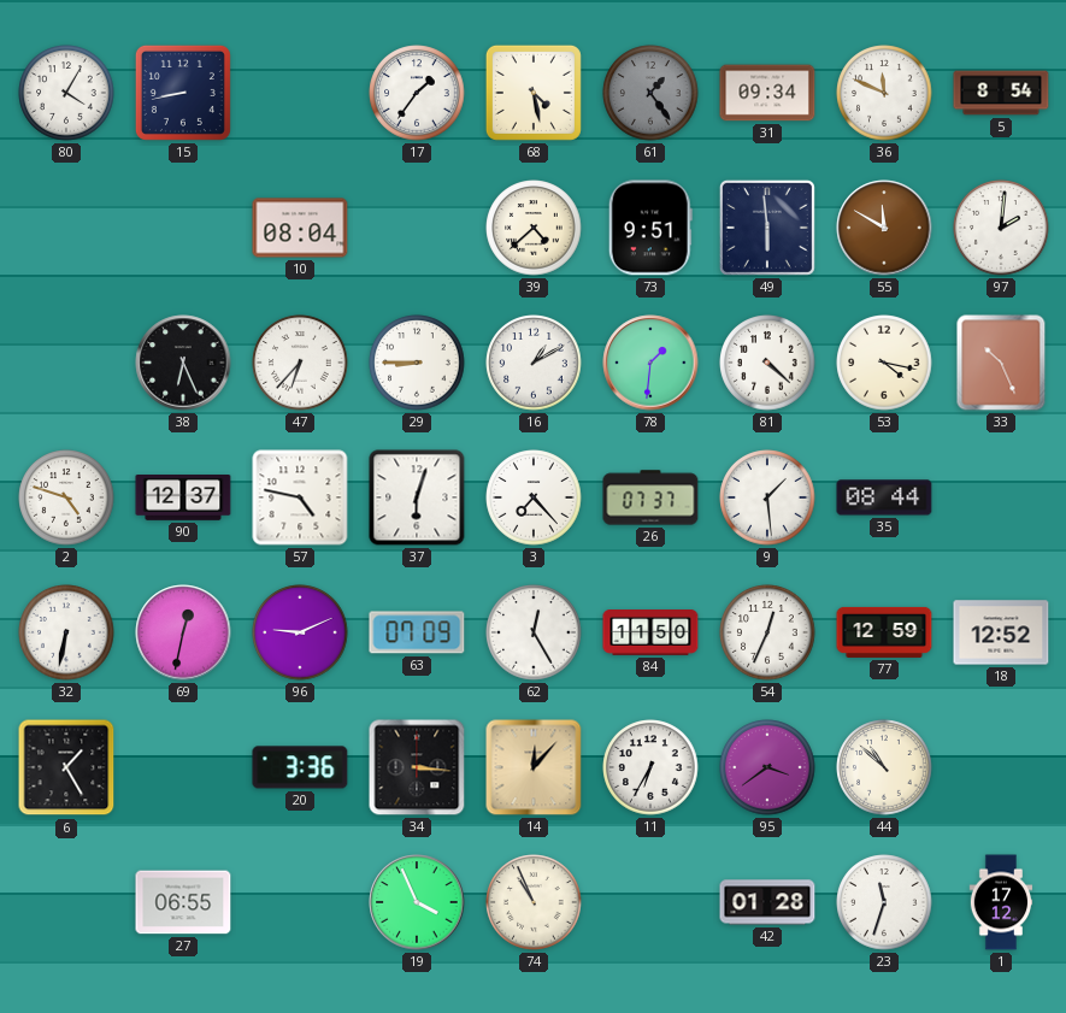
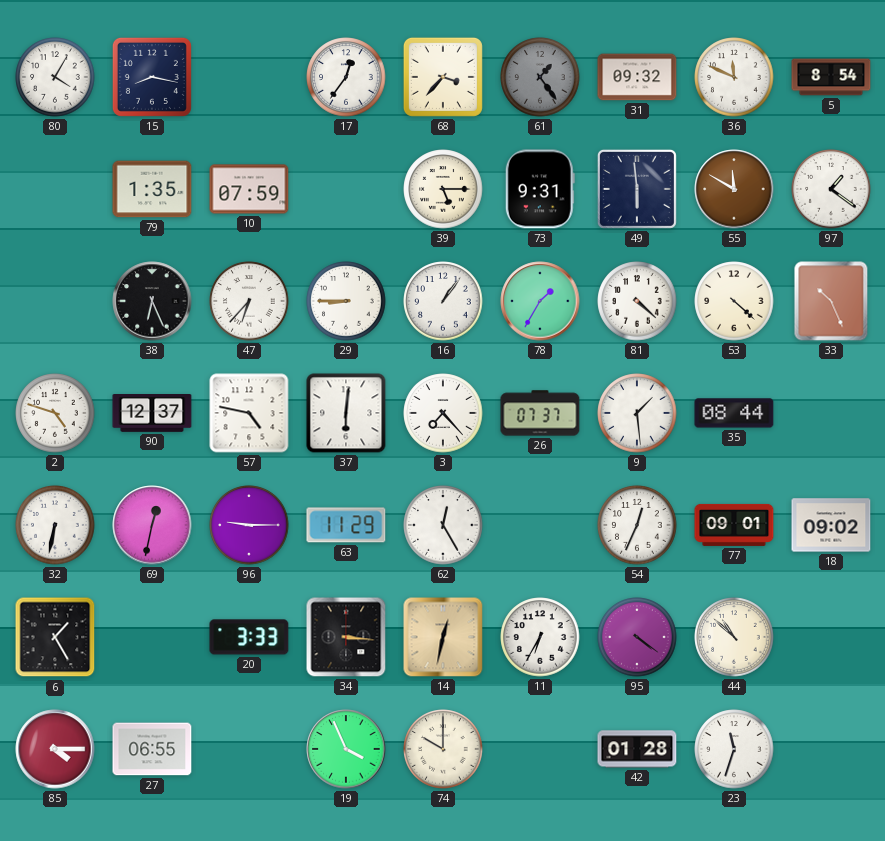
15: 8:43 -> 8:17
17: 1:36 -> 12:36
68: 4:28 -> 3:37
31: 09:34 -> 09:32
79: none -> 1:35
10: 08:04 -> 07:59
39: 4:38 -> 5:15
73: 9:51 -> 9:31
97: 2:01 -> 1:21
16: 1:10 -> 1:06
78: 1:31 -> 1:35
53: 4:17 -> 4:22
37: 6:03 -> 6:01
96: 9:11 -> 9:15
63: 07:09 -> 11:29
84: 11:50 -> none
77: 12:59 -> 09:01
18: 12:52 -> 09:02
20: 3:36 -> 3:33
14: 12:07 -> 12:32
95: 3:39 -> 4:21
85: none -> 4:15
74: 10:56 -> 10:00
1: 17:12 -> none
